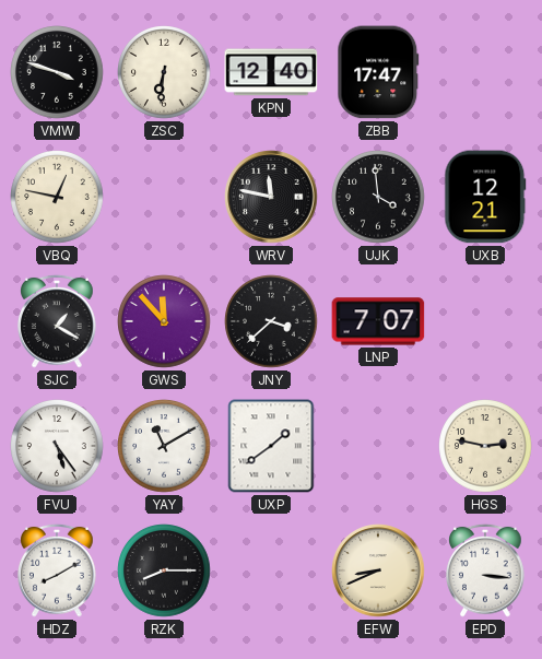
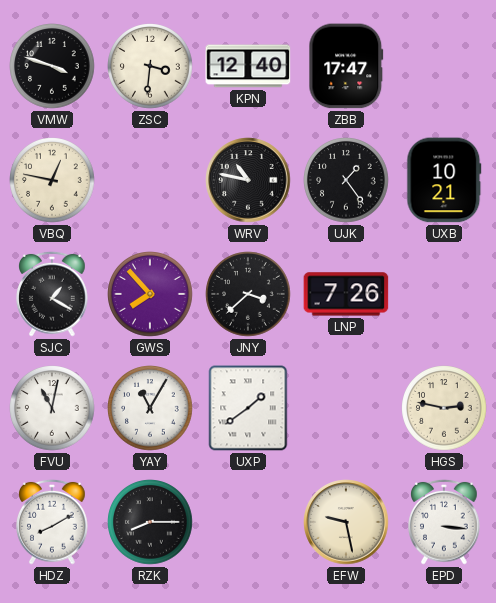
ZSC: 6:31 -> 3:31
WRV: 11:47 -> 10:47
UJK: 3:59 -> 1:24
UXB: 12:21 -> 10:21
GWS: 11:53 -> 7:53
LNP: 7:07 -> 7:26
FVU: 5:24 -> 11:02
YAY: 11:10 -> 11:05
EFW: 8:41 -> 9:28
